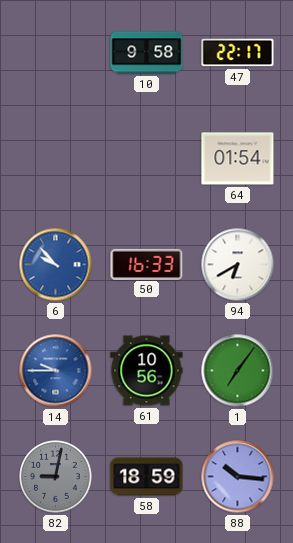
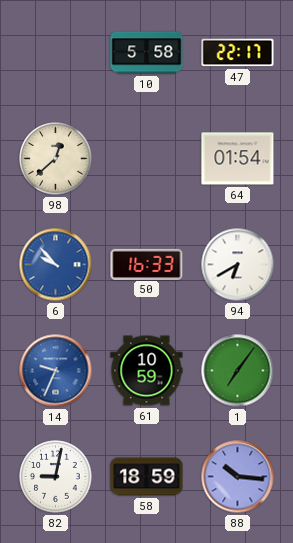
10: 9:58 -> 5:58
98: none -> 12:38
14: 9:45 -> 9:34
61: 10:56 -> 10:59
82 dial: grey -> white
